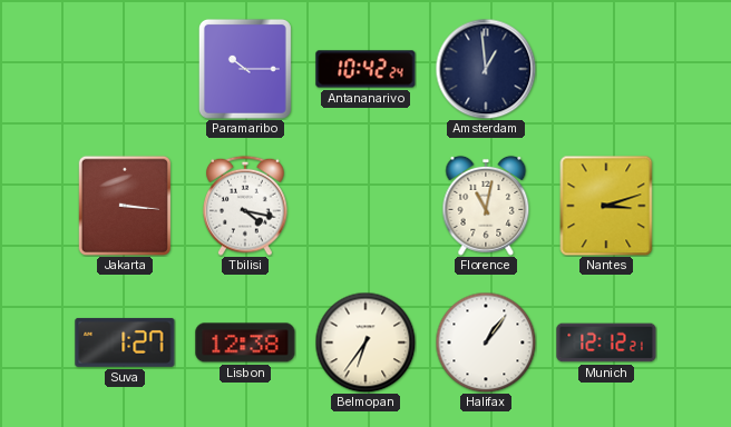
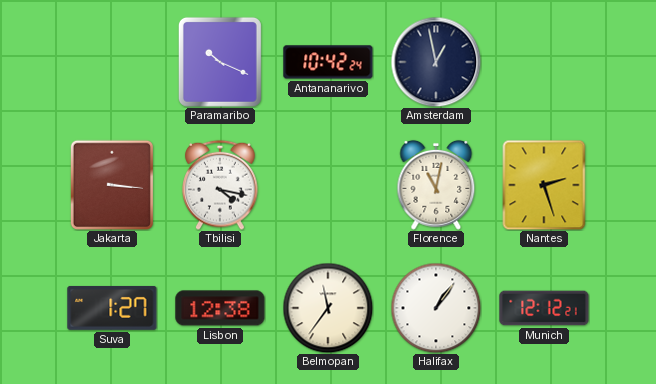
Paramaribo: 10:15 -> 10:19
Amsterdam: 12:59 -> 12:58
Nantes: 3:12 -> 2:27
Belmopan: 6:36 -> 11:36
